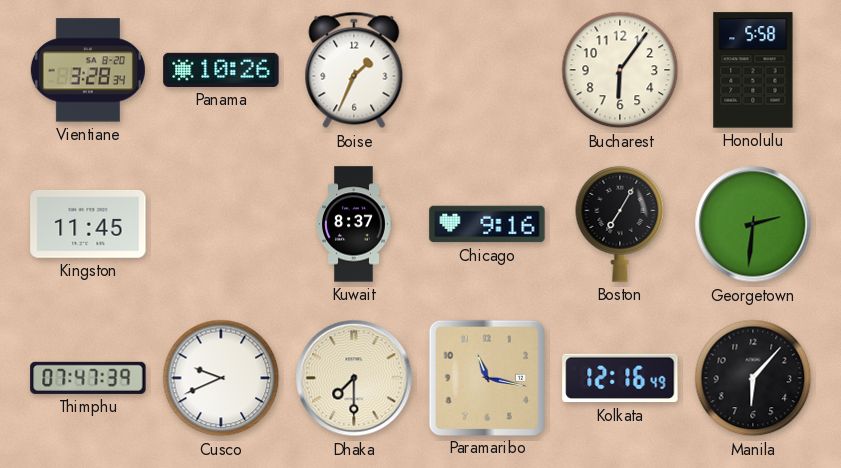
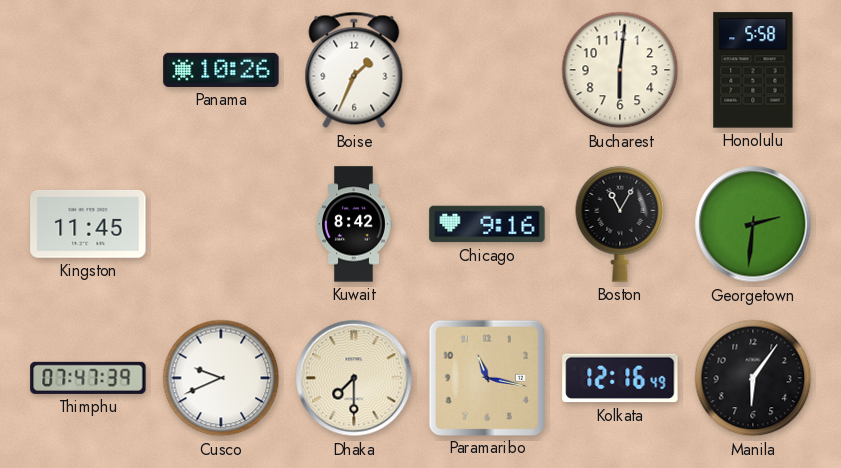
Vientiane: 3:28 -> none
Bucharest: 6:06 -> 6:01
Kuwait: 8:37 -> 8:42
Boston: 7:05 -> 11:05
Manila: 6:07 -> 6:06
